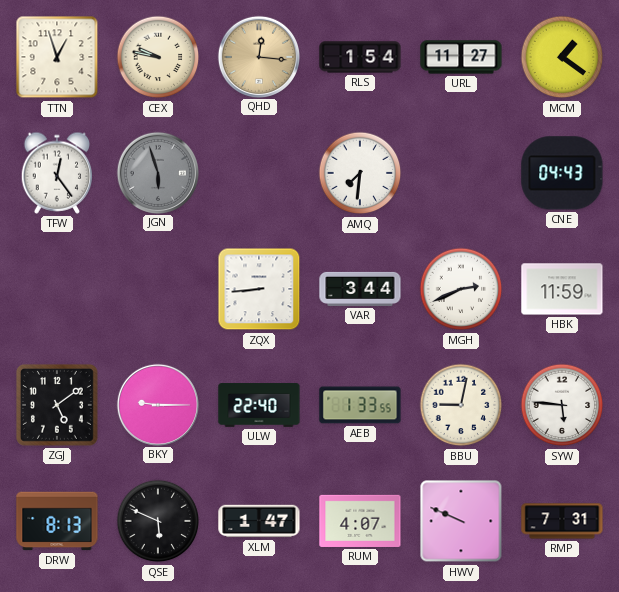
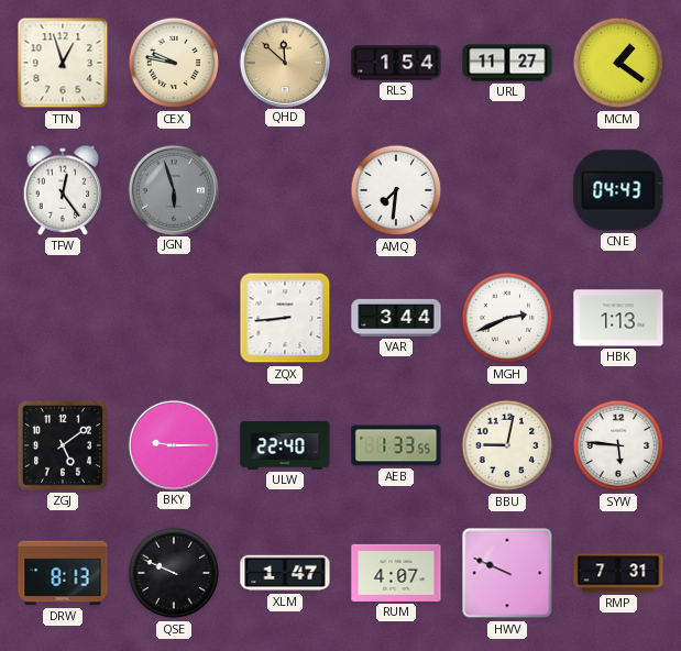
QHD: 12:16 -> 11:52
HBK: 11:59 -> 1:13
QSE: 5:49 -> 9:49
